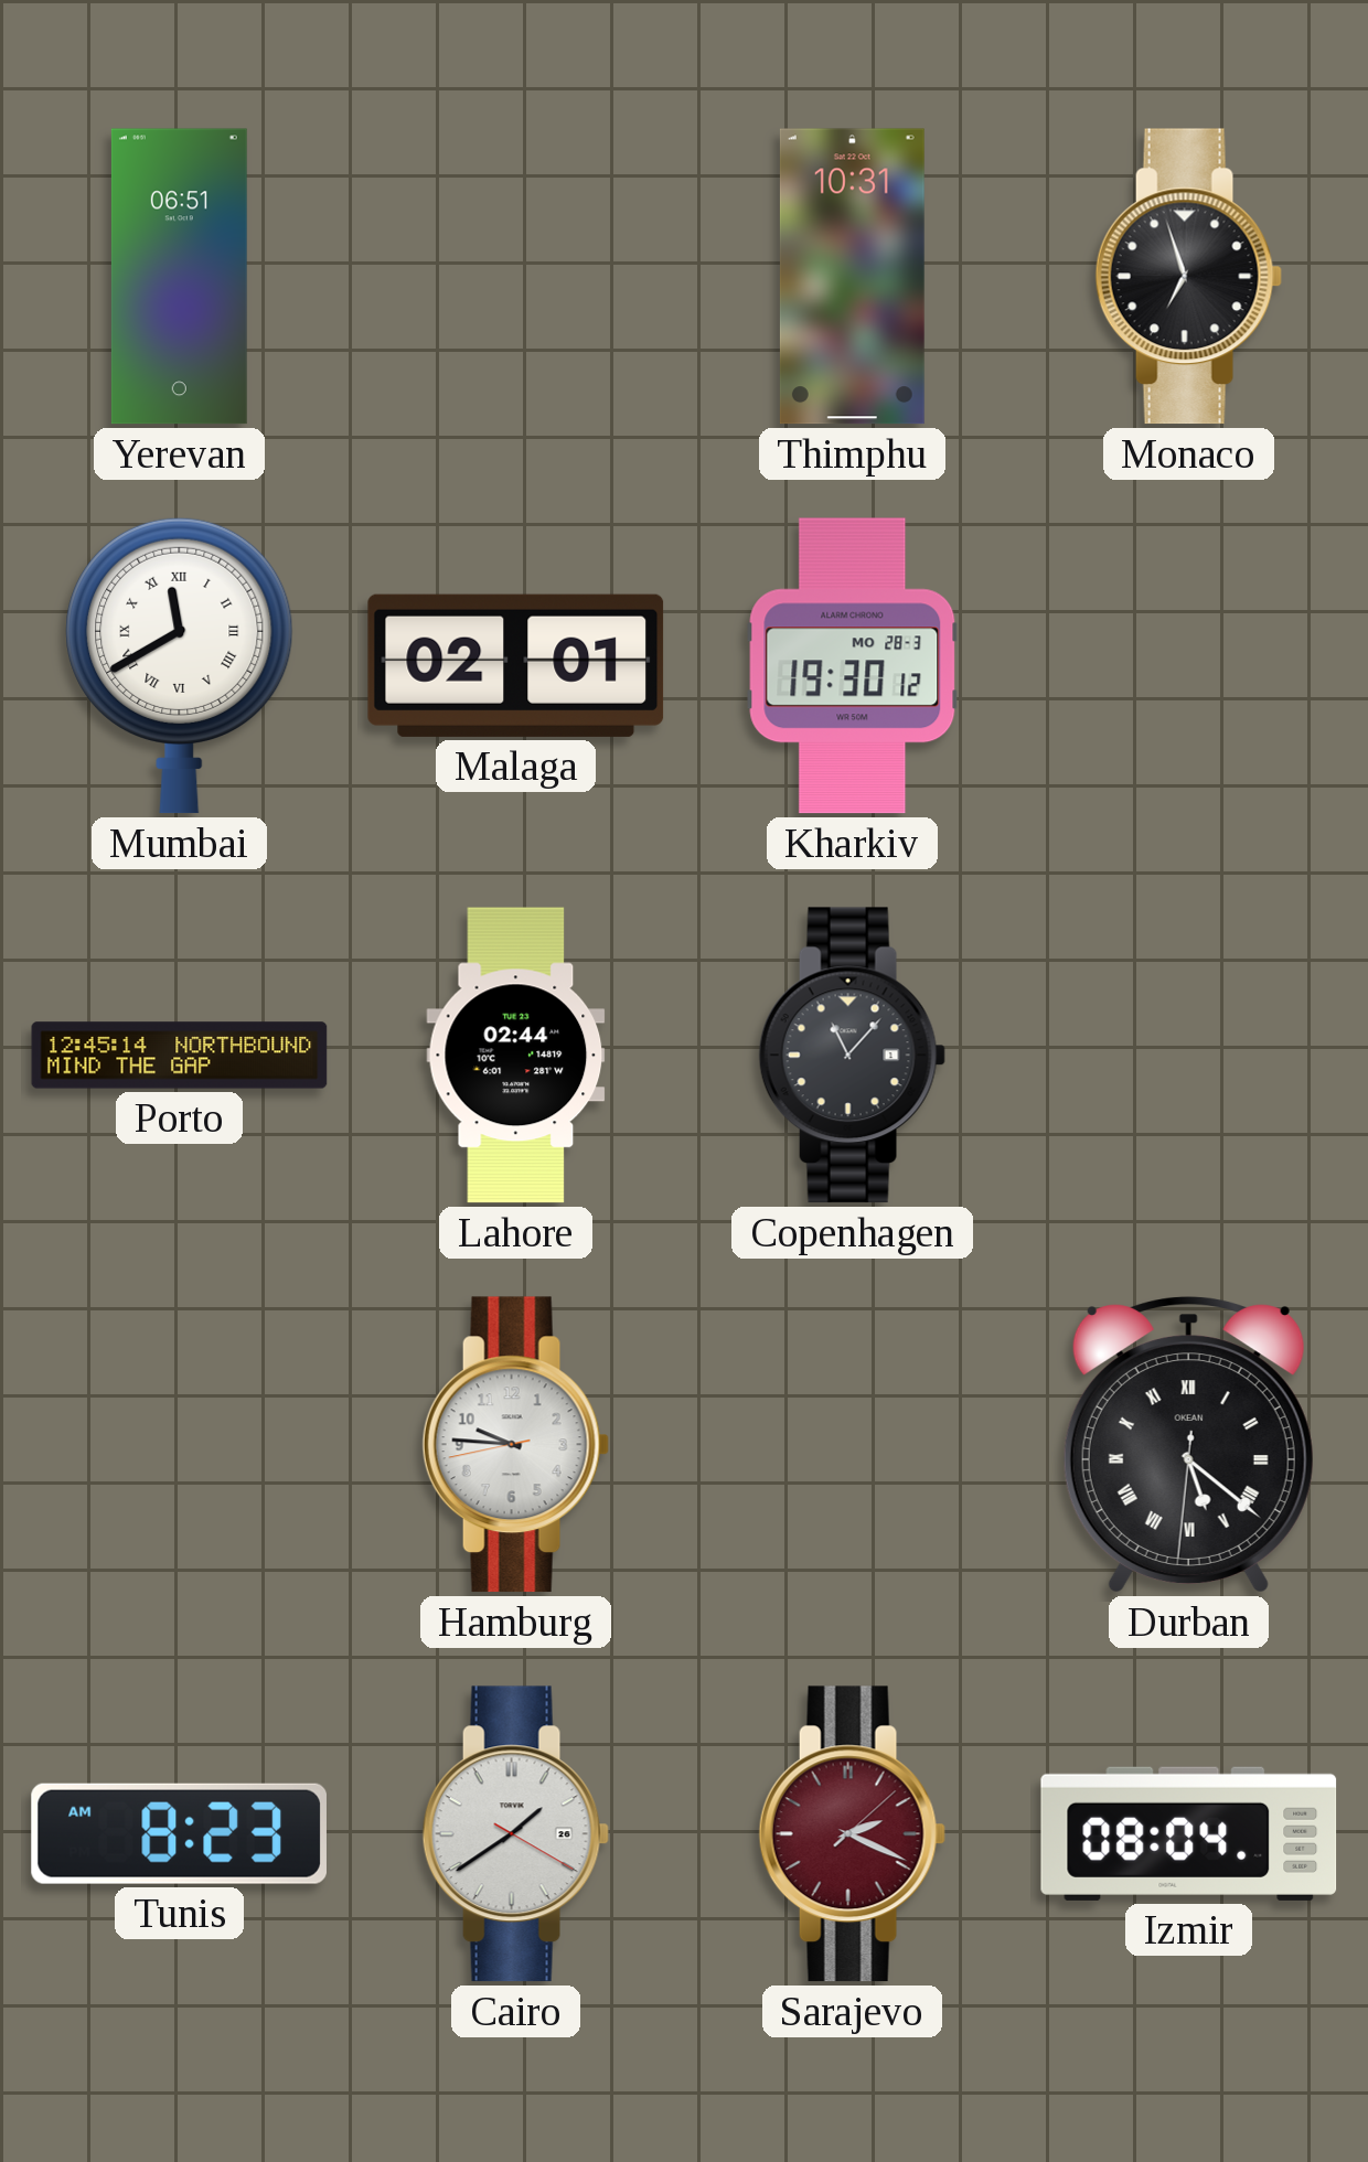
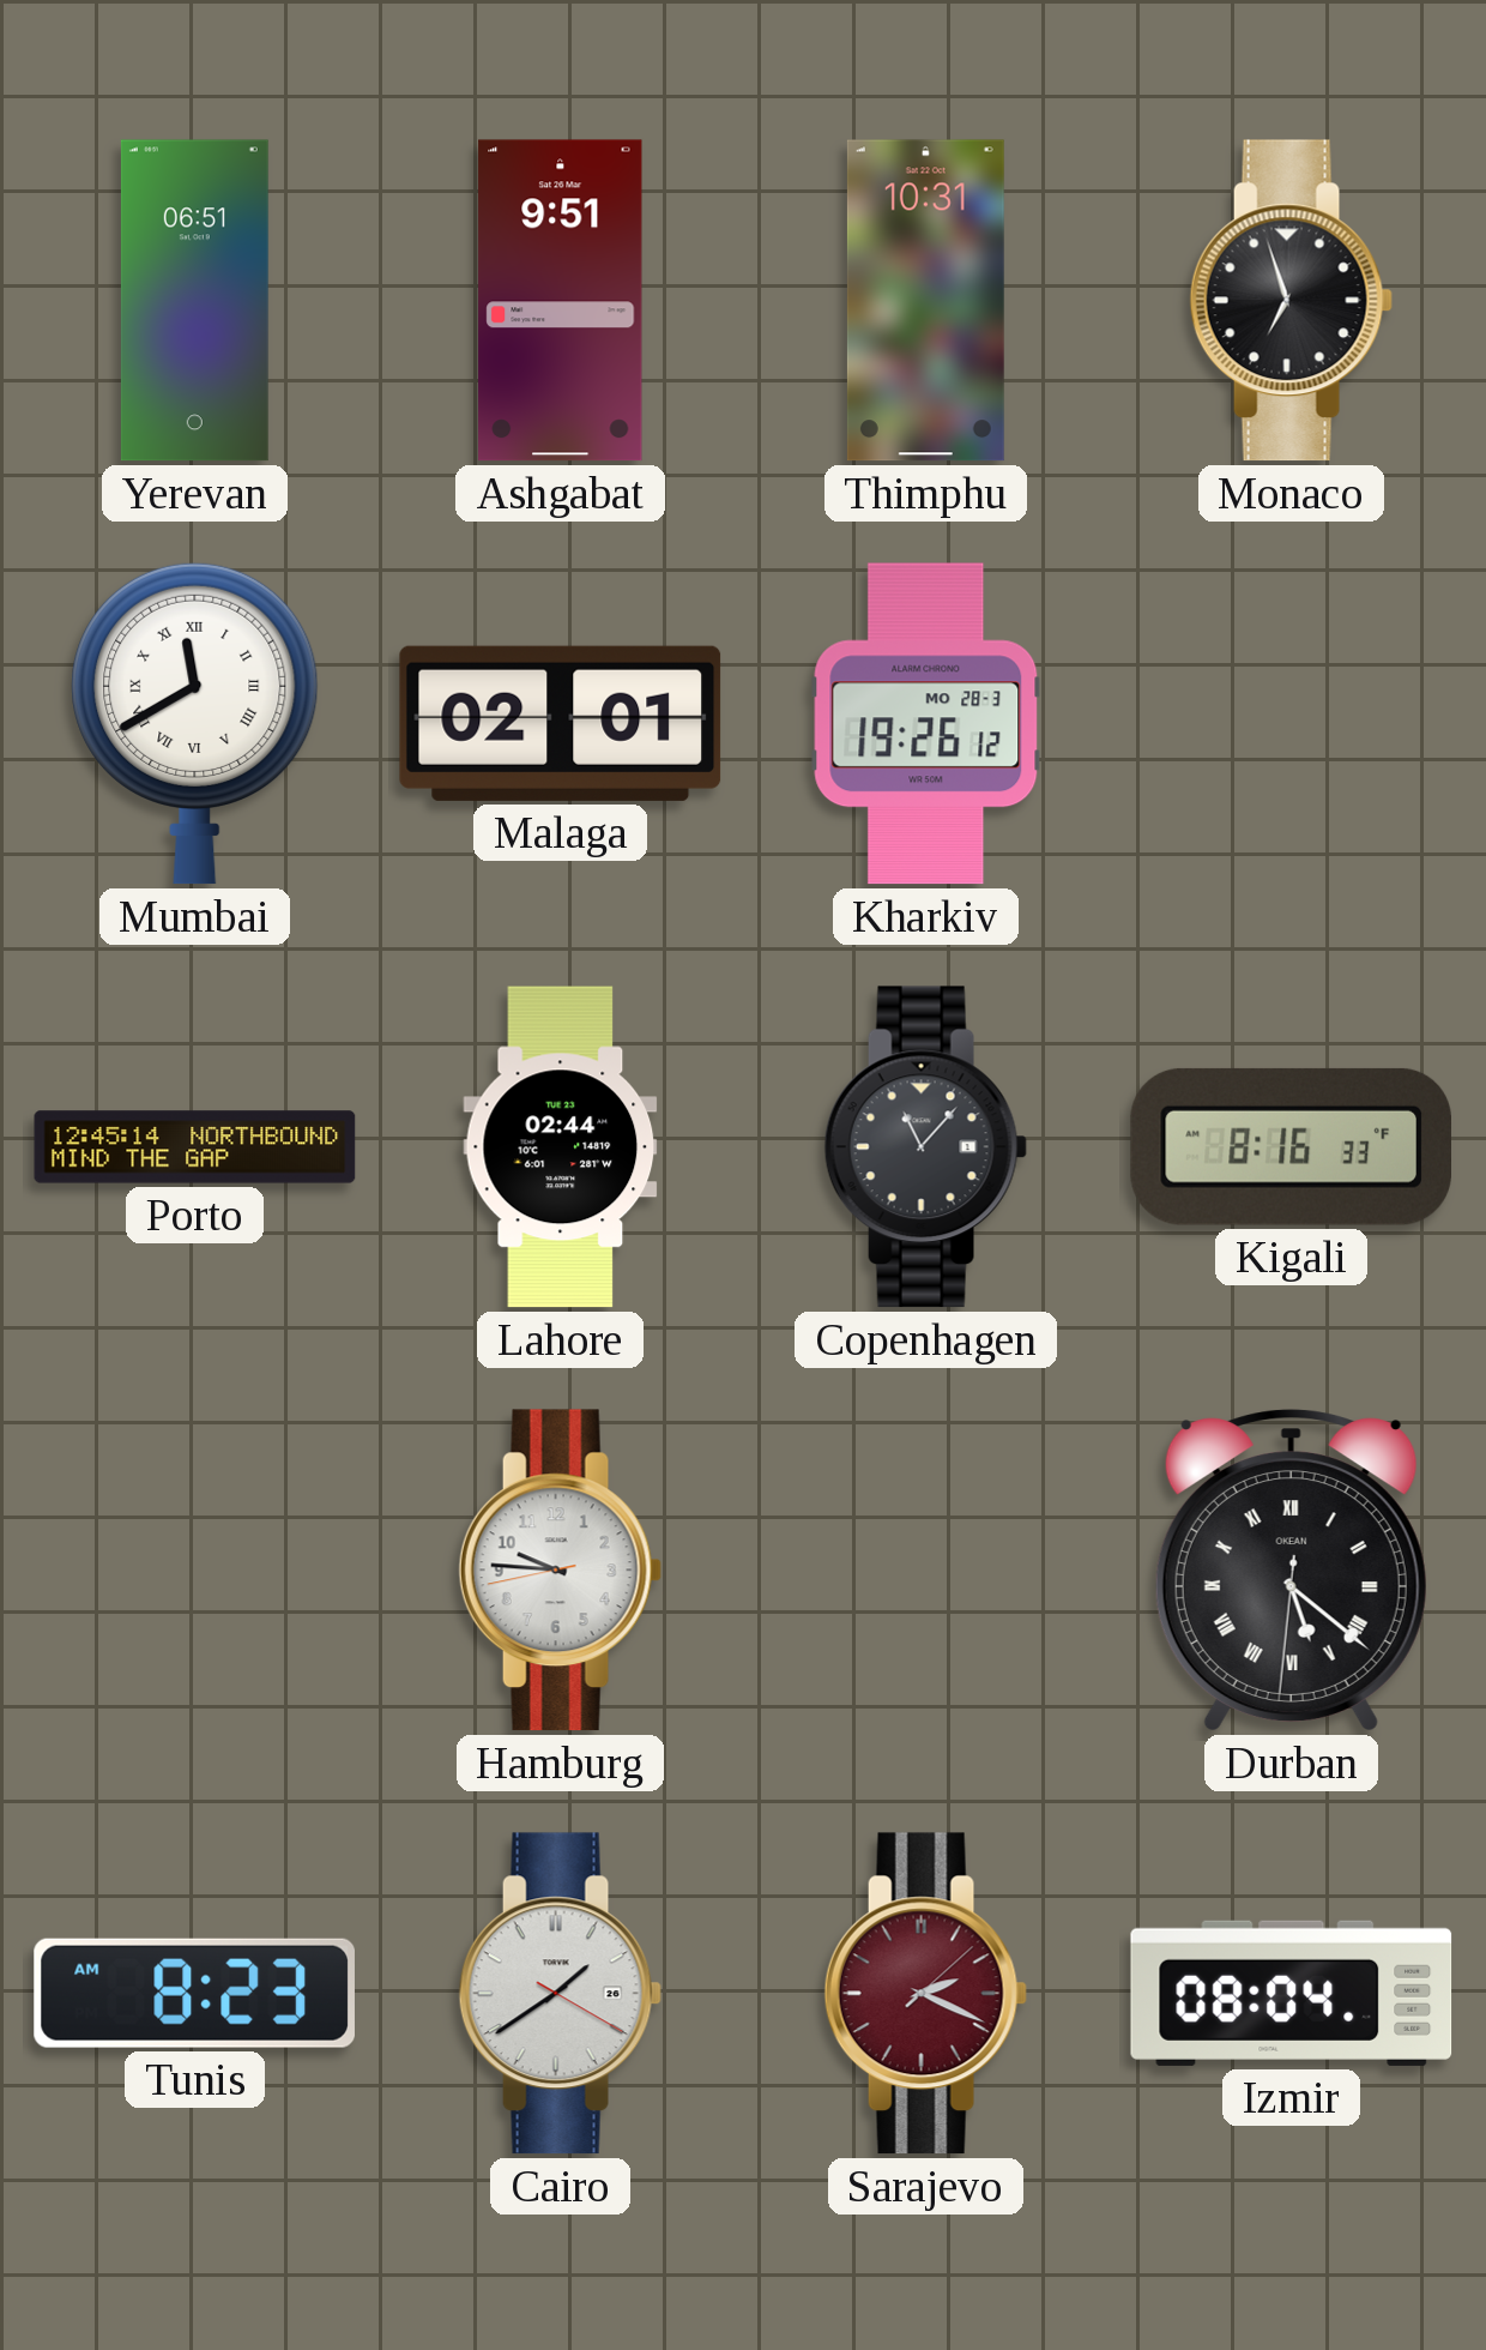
Ashgabat: none -> 9:51
Kharkiv: 19:30 -> 19:26
Kigali: none -> 8:16
